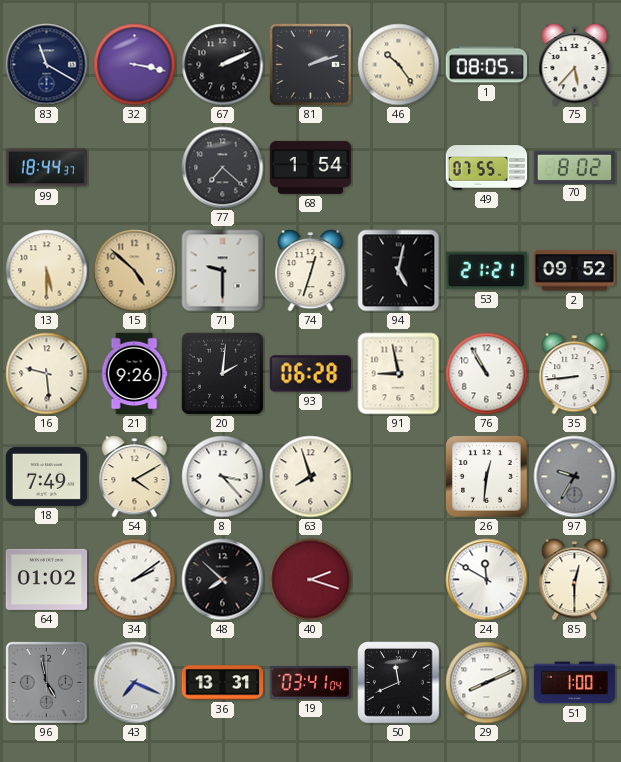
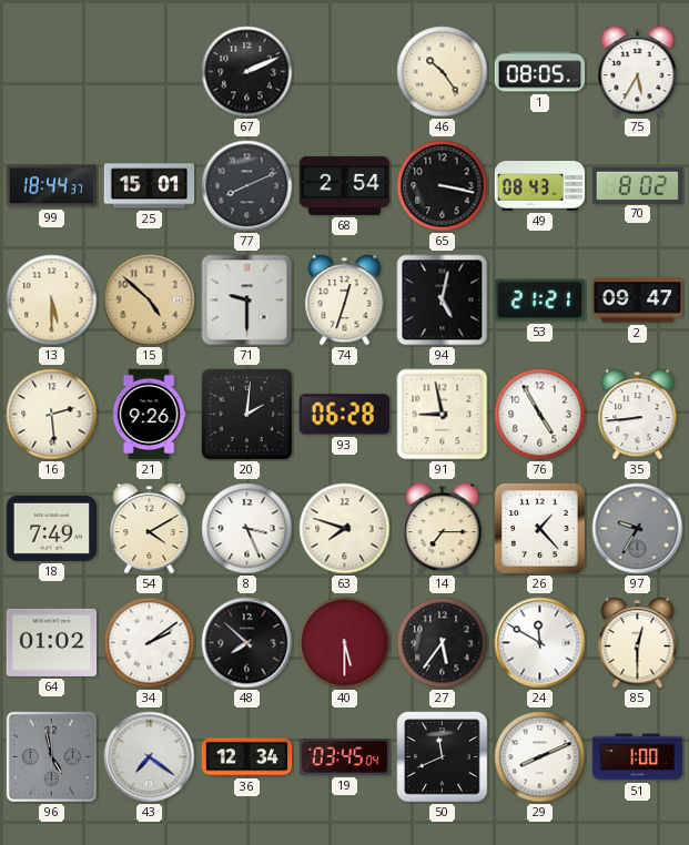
83: 11:20 -> none
32: 3:17 -> none
81: 2:12 -> none
75: 5:37 -> 5:35
25: none -> 15:01
77: 7:22 -> 8:11
68: 1:54 -> 2:54
65: none -> 3:17
49: 07:55 -> 08:43
2: 09:52 -> 09:47
16: 9:29 -> 2:29
76: 10:55 -> 4:55
8: 3:23 -> 3:26
63: 7:57 -> 7:48
14: none -> 7:15
26: 12:31 -> 1:23
40: 2:18 -> 5:30
27: none -> 5:36
43: 7:19 -> 7:21
36: 13:31 -> 12:34
19: 03:41 -> 03:45
